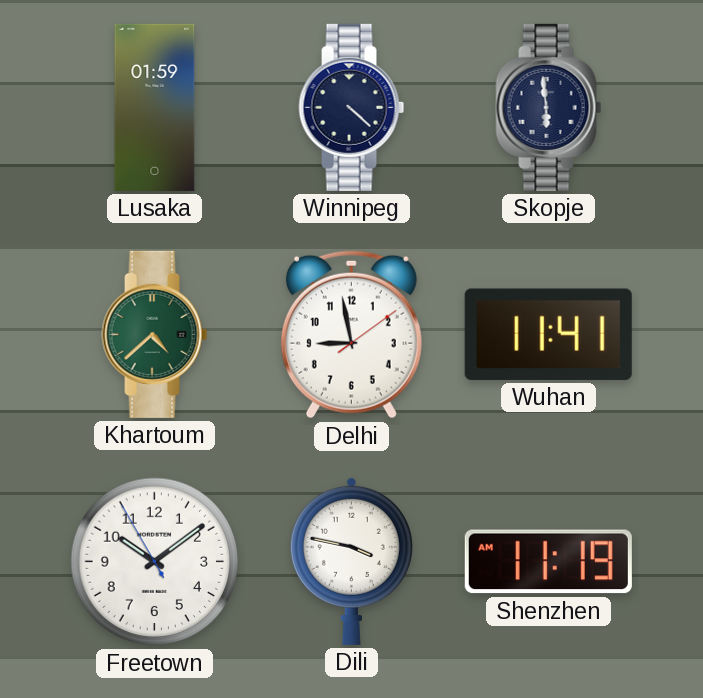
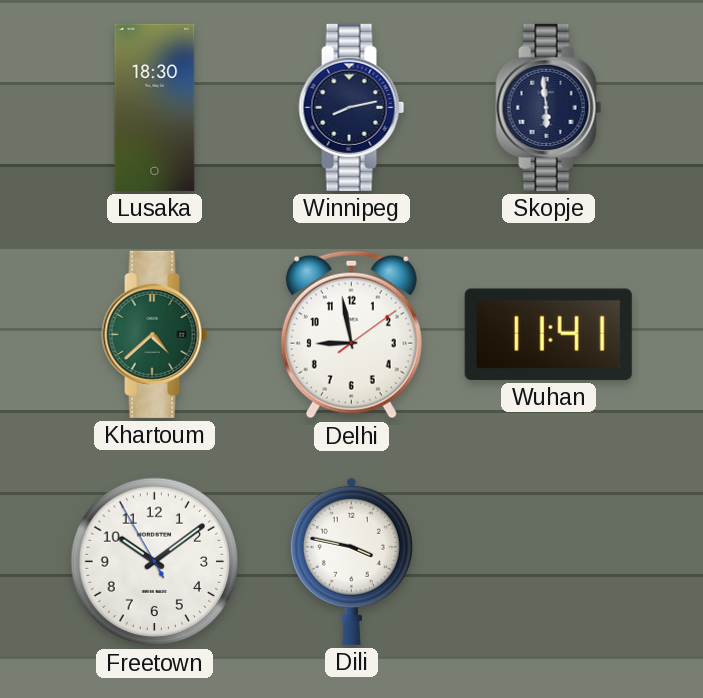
Lusaka: 01:59 -> 18:30
Winnipeg: 4:22 -> 8:13
Shenzhen: 11:19 -> none
